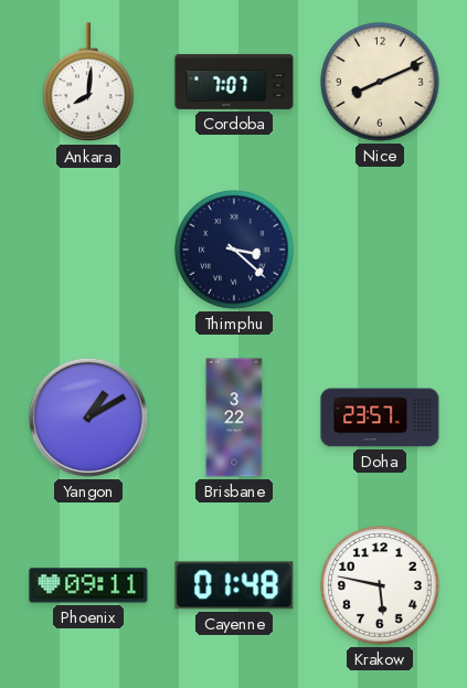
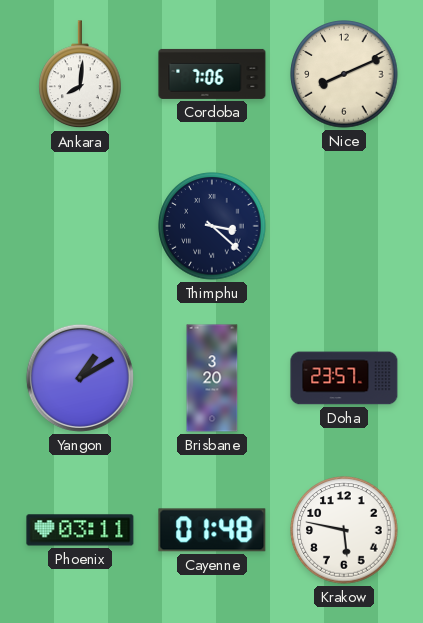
Cordoba: 7:07 -> 7:06
Brisbane: 3:22 -> 3:20
Phoenix: 09:11 -> 03:11
